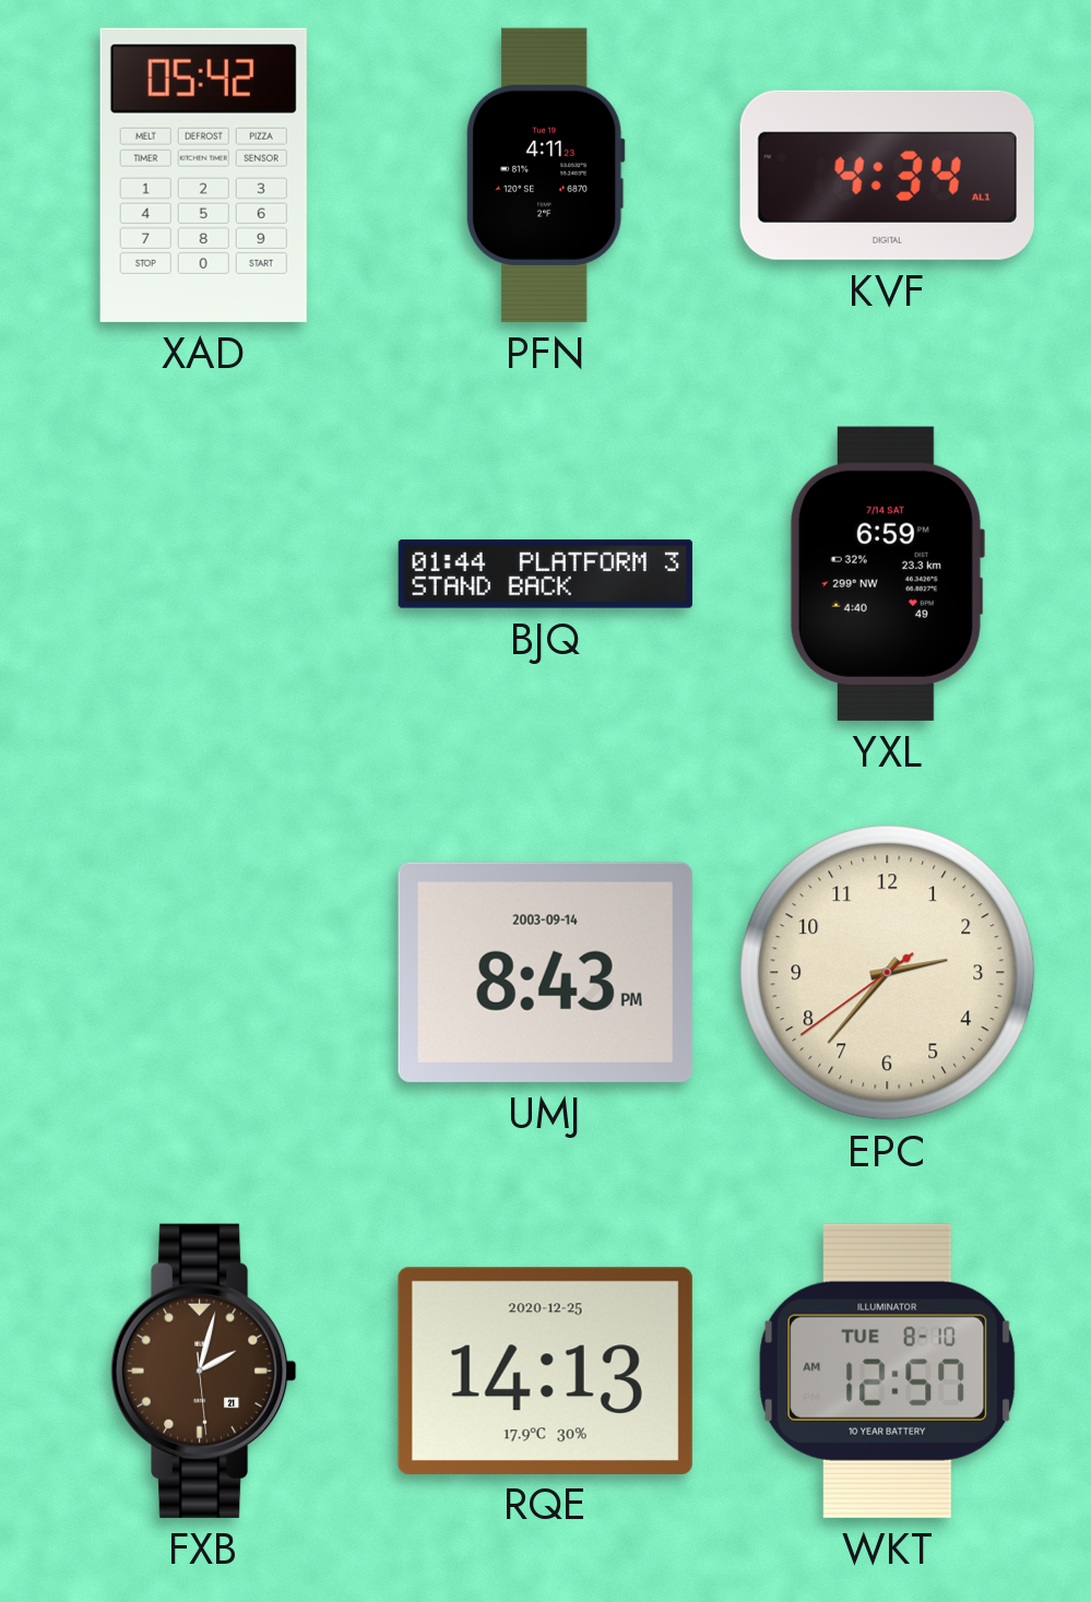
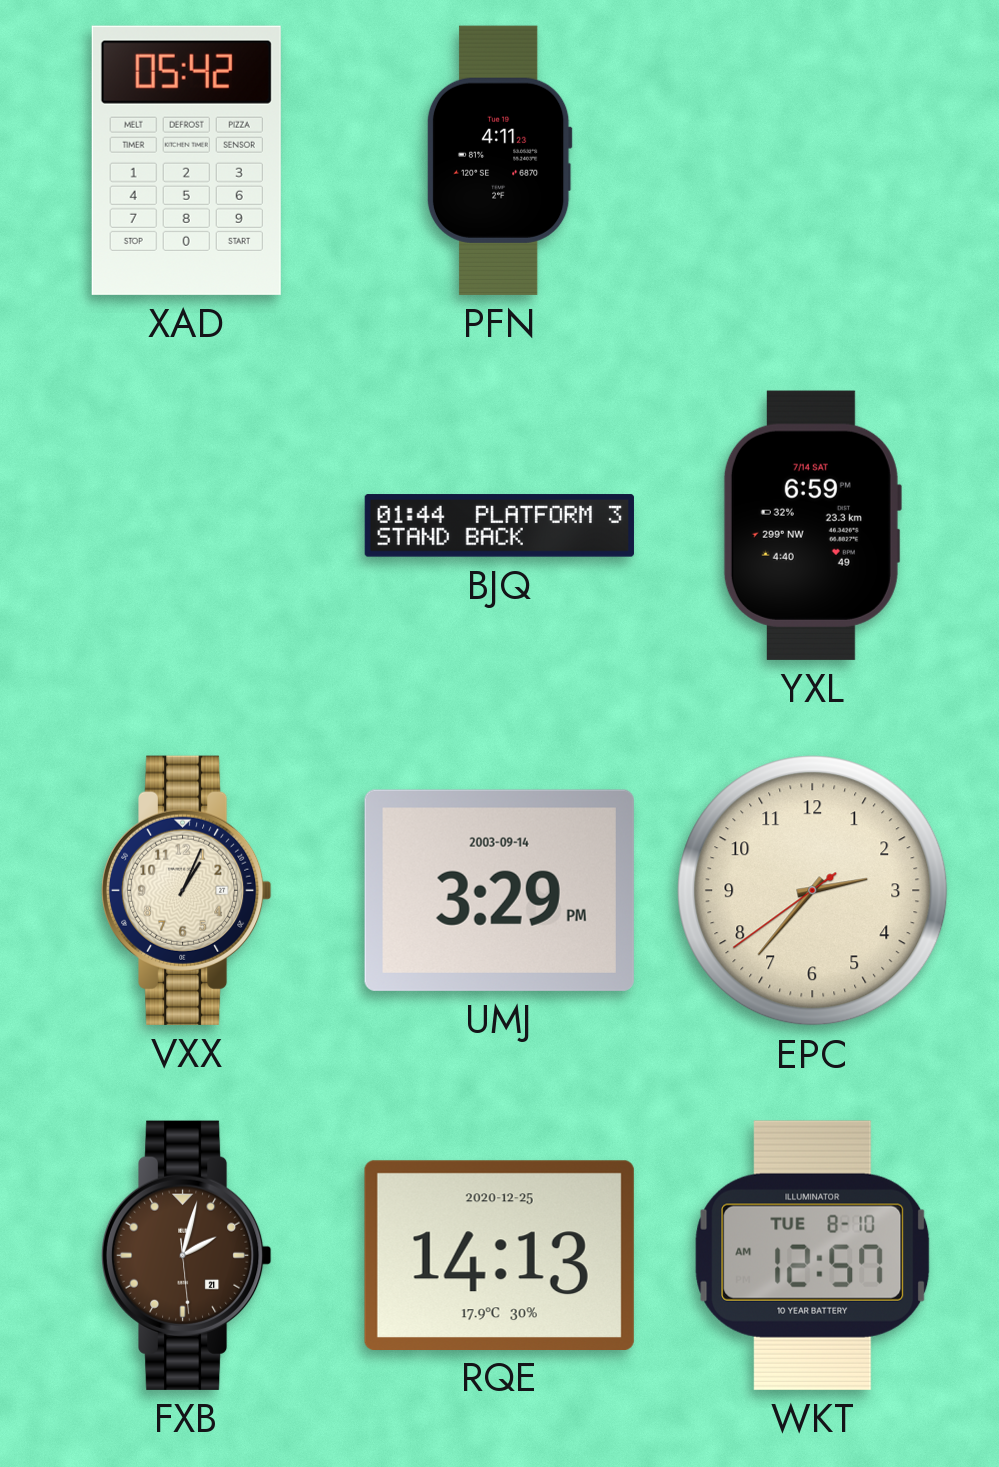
KVF: 4:34 -> none
VXX: none -> 1:04
UMJ: 8:43 -> 3:29
